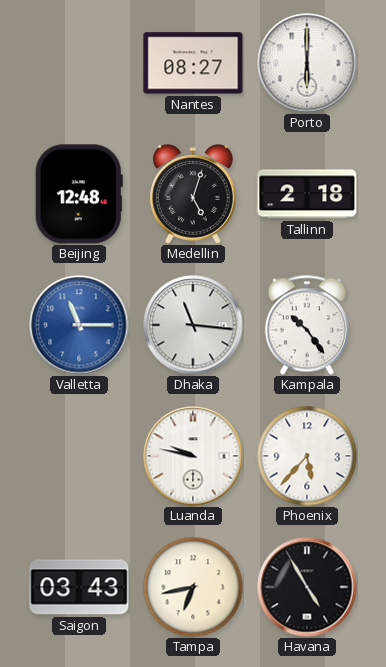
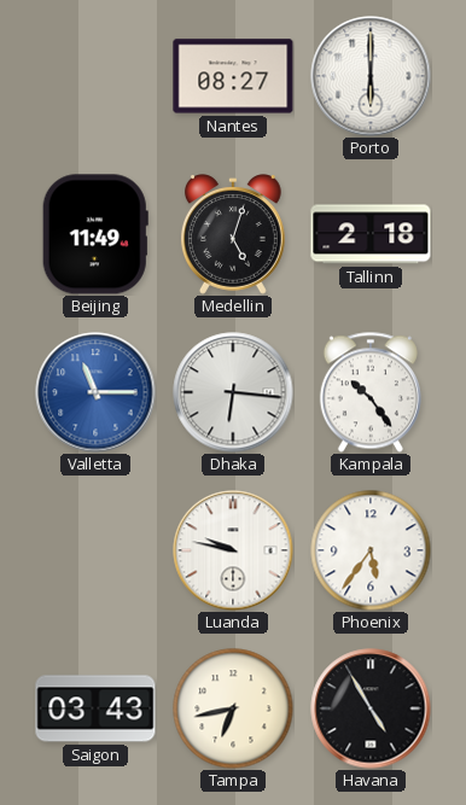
Beijing: 12:48 -> 11:49
Dhaka: 11:16 -> 6:16
Phoenix: 5:37 -> 5:36
